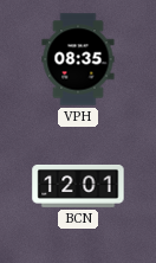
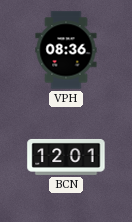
VPH: 08:35 -> 08:36
